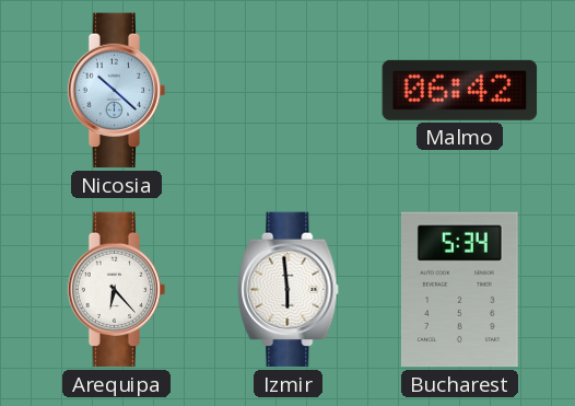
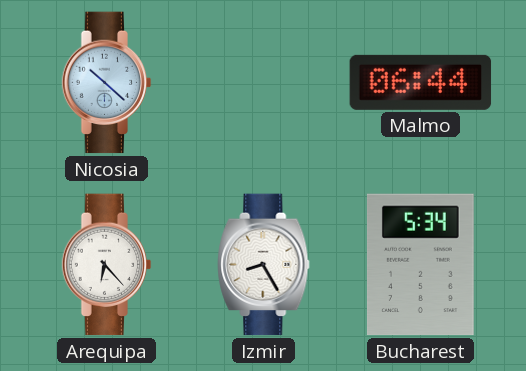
Malmo: 06:42 -> 06:44
Izmir: 5:59 -> 8:25
